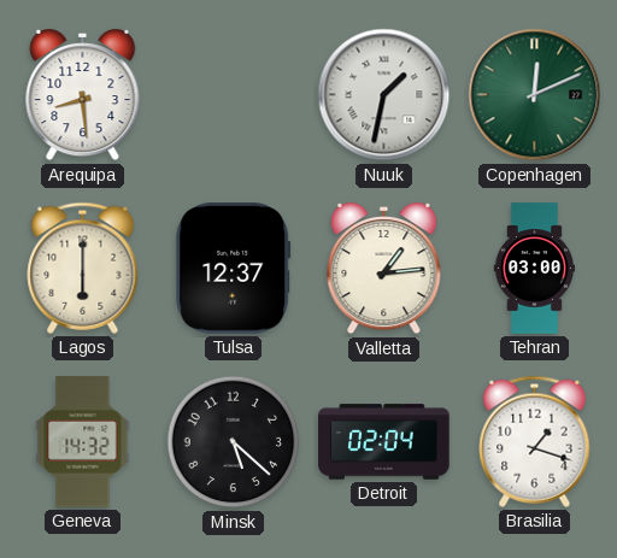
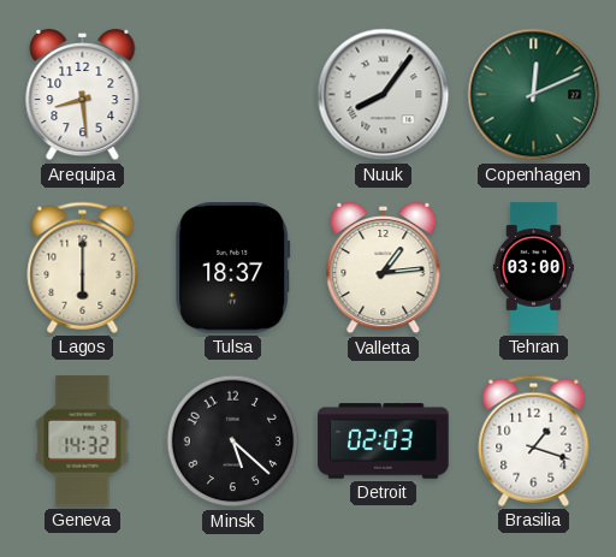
Nuuk: 1:32 -> 8:06
Tulsa: 12:37 -> 18:37
Detroit: 02:04 -> 02:03
